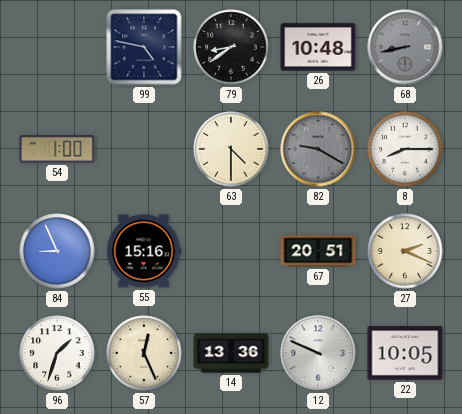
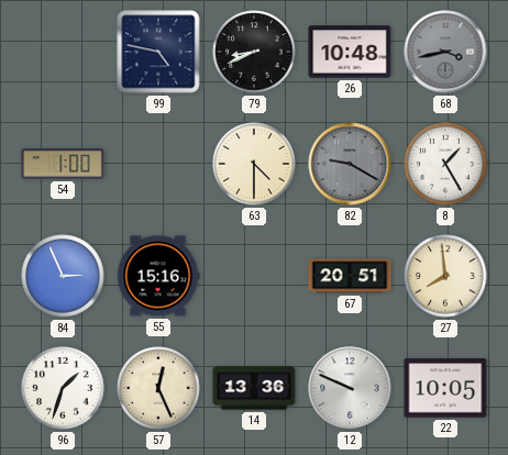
79: 8:39 -> 8:41
68: 8:43 -> 3:43
8: 8:15 -> 1:25
84: 8:56 -> 2:56
27: 2:19 -> 7:59
